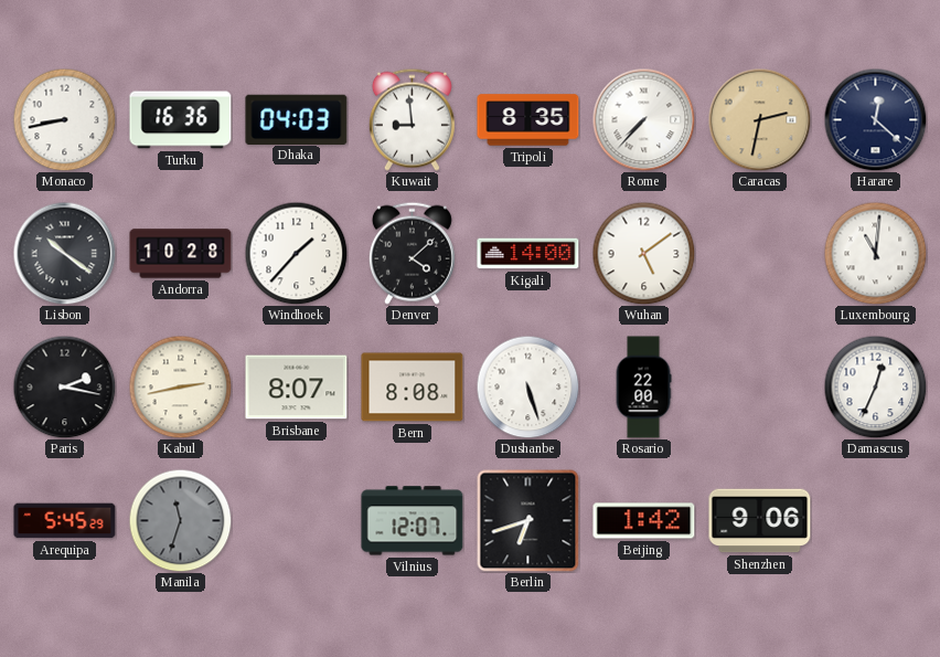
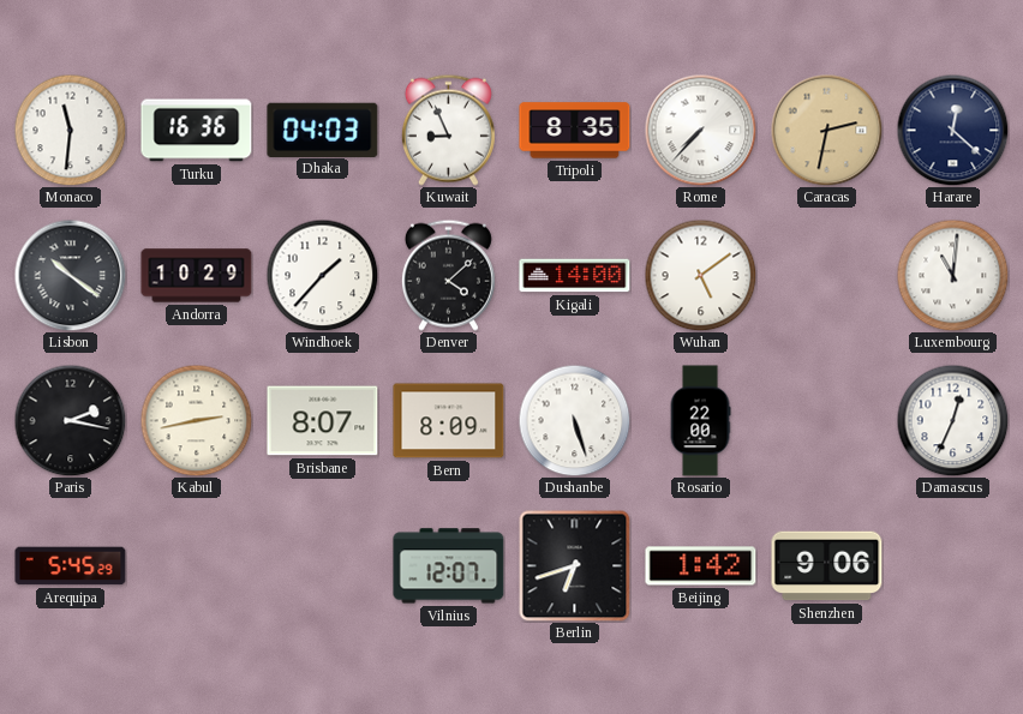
Monaco: 8:43 -> 11:31
Kuwait: 8:59 -> 8:56
Andorra: 10:28 -> 10:29
Bern: 8:08 -> 8:09
Manila: 11:33 -> none
